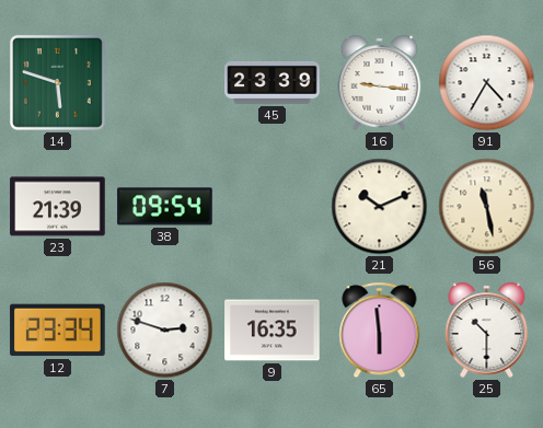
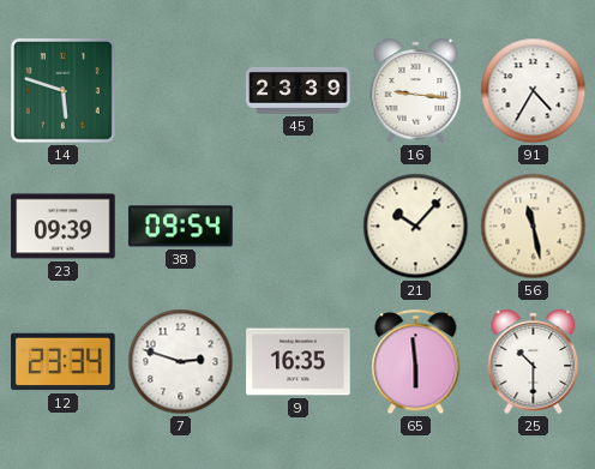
23: 21:39 -> 09:39
21: 10:11 -> 10:07
